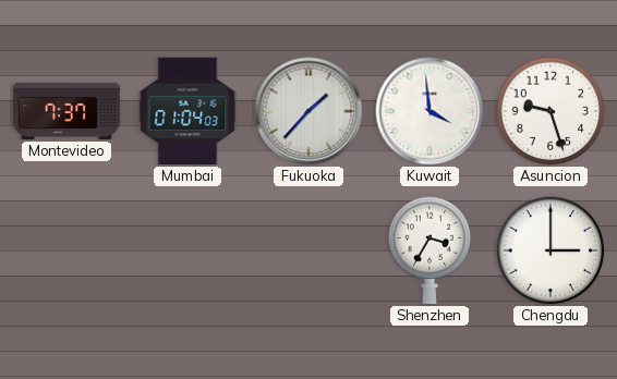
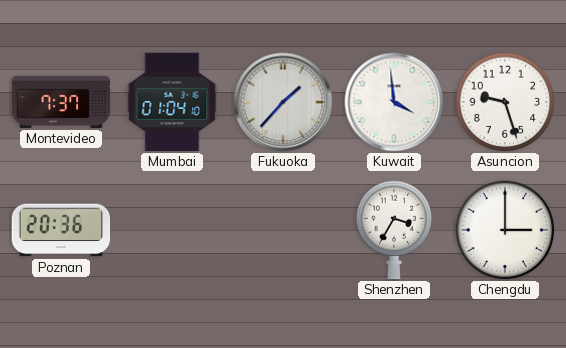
Mumbai: 01:04:03 -> 01:04:10
Poznan: none -> 20:36
